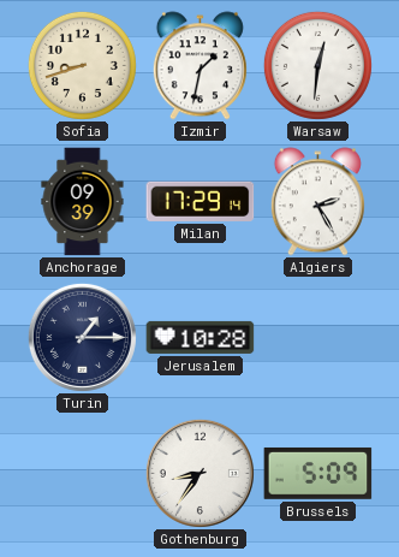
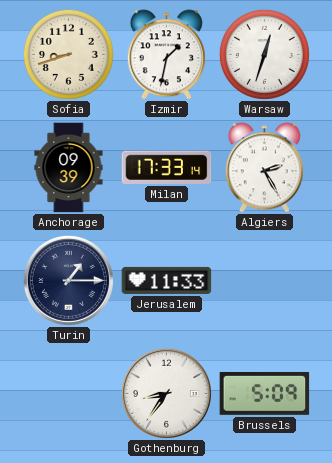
Warsaw: 12:31 -> 12:33
Milan: 17:29 -> 17:33
Jerusalem: 10:28 -> 11:33
